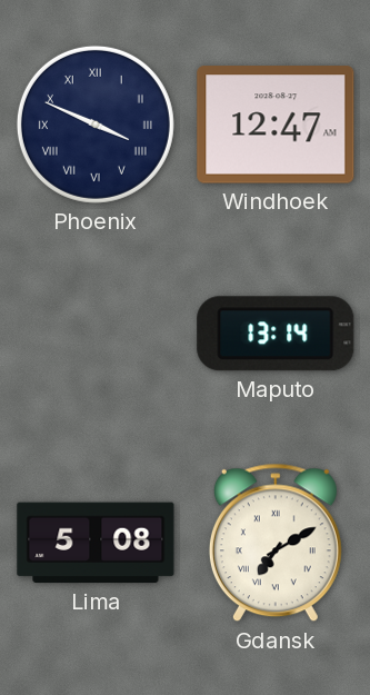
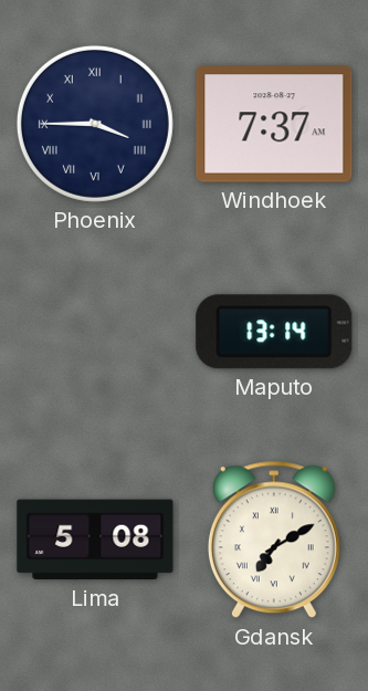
Phoenix: 3:49 -> 3:45
Windhoek: 12:47 -> 7:37
